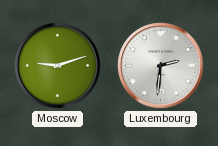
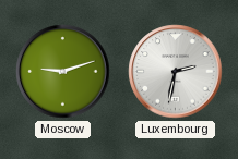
Luxembourg: 2:31 -> 2:32
